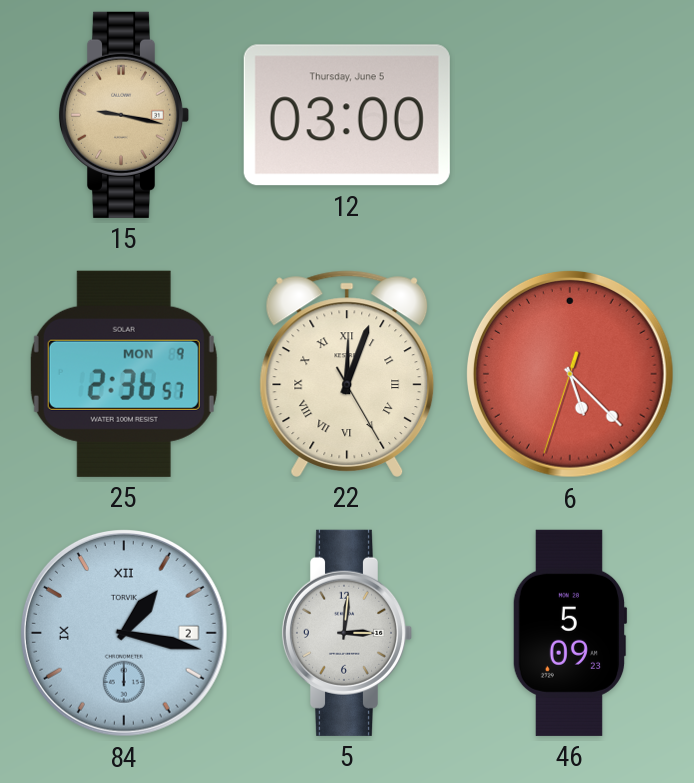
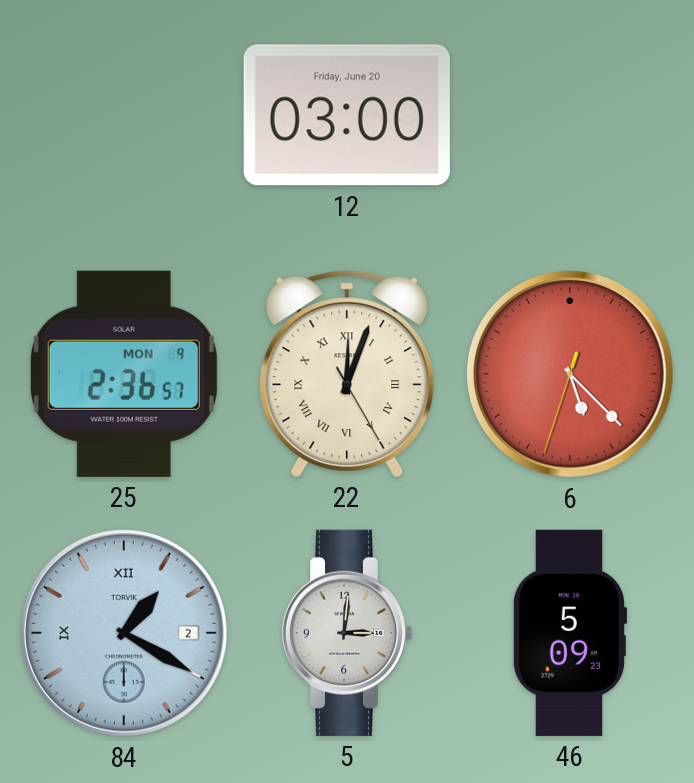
15: 9:17 -> none
12 date: Thursday, June 5 -> Friday, June 20
84: 1:17 -> 1:20
